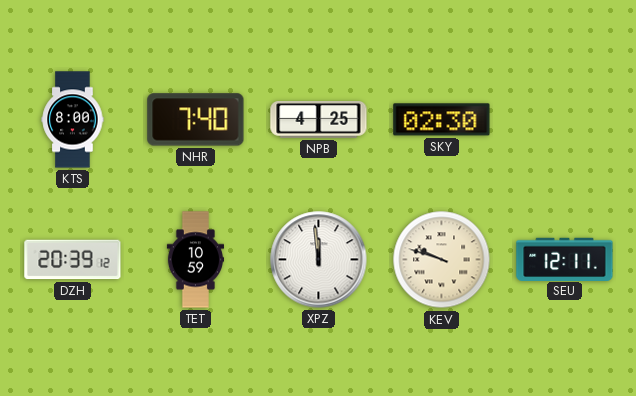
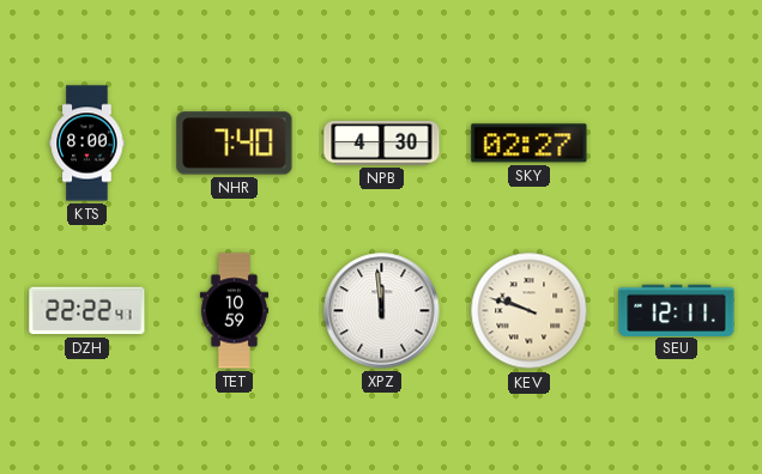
NPB: 4:25 -> 4:30
SKY: 02:30 -> 02:27
DZH: 20:39 -> 22:22
